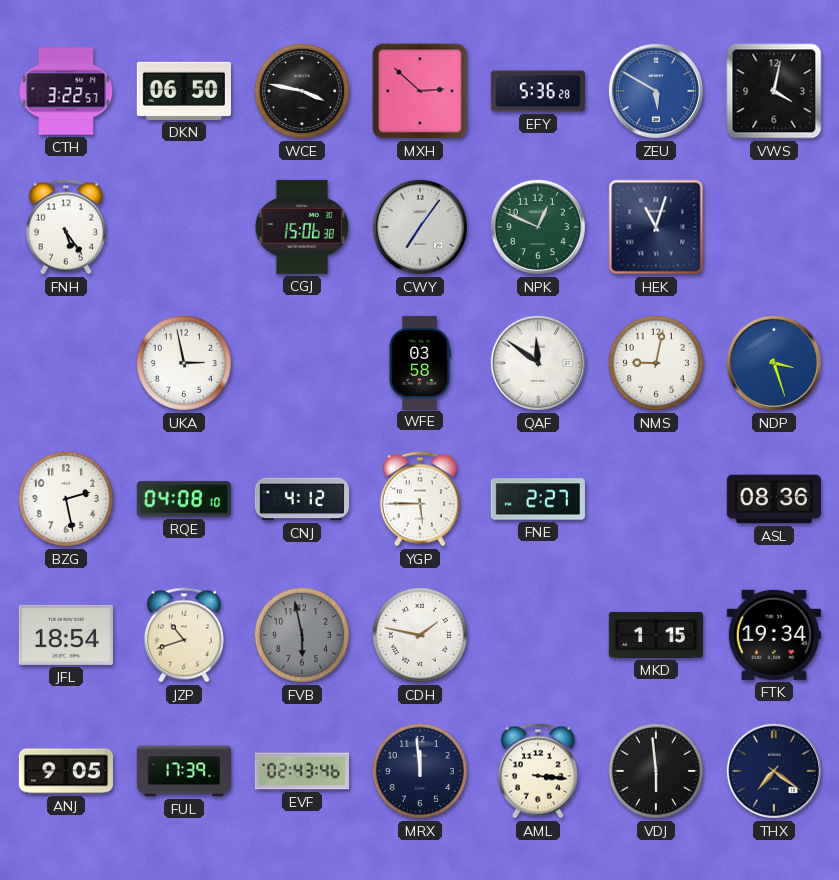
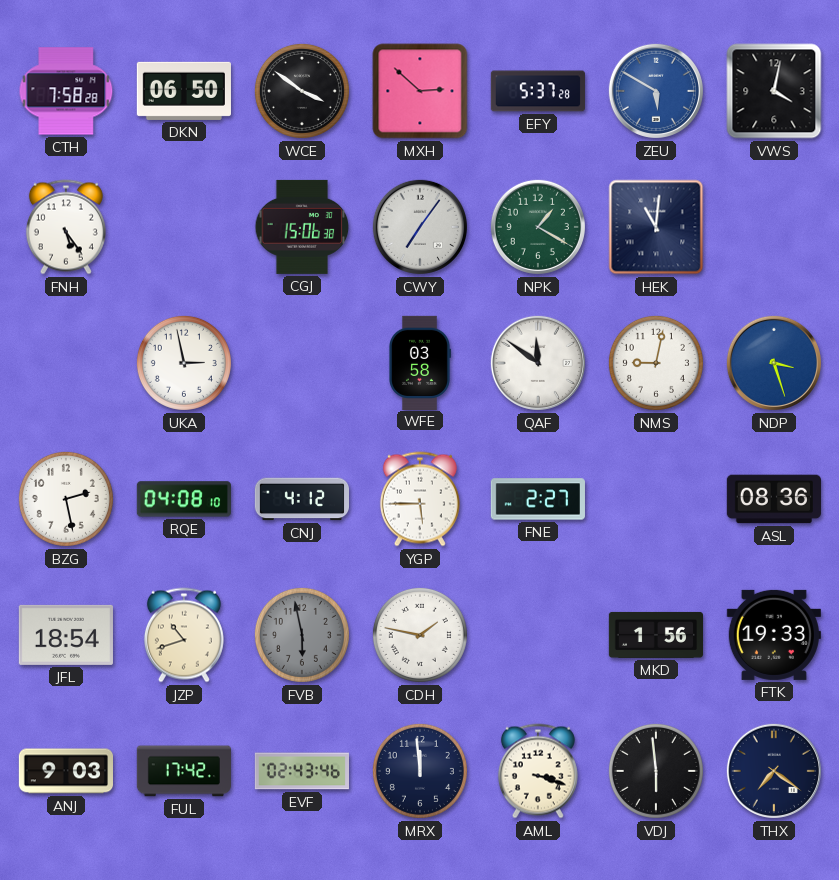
CTH: 3:22 -> 7:58
WCE: 3:47 -> 3:51
EFY: 5:36 -> 5:37
NPK: 12:49 -> 1:20
HEK: 11:03 -> 11:01
MKD: 1:15 -> 1:56
FTK: 19:34 -> 19:33
ANJ: 9:05 -> 9:03
FUL: 17:39 -> 17:42
AML: 3:16 -> 3:18
